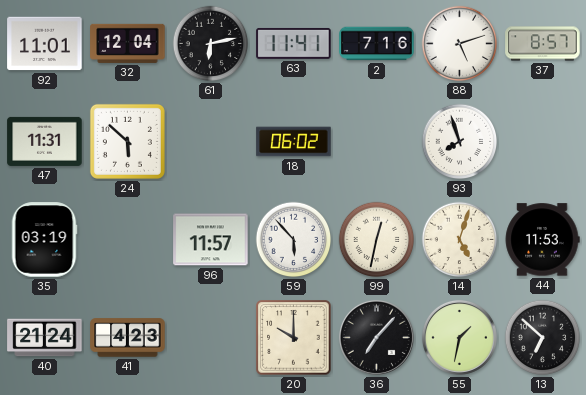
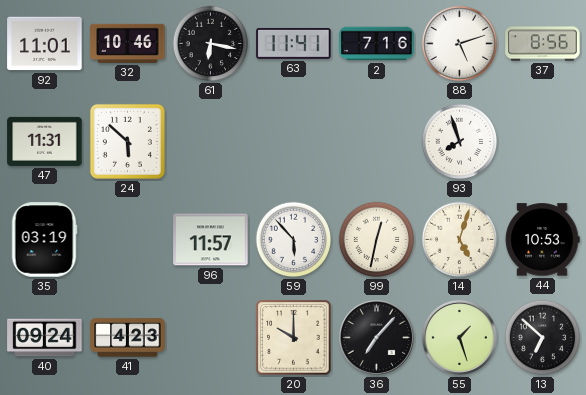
32: 12:04 -> 10:46
61: 6:13 -> 6:17
37: 8:57 -> 8:56
18: 06:02 -> none
44: 11:53 -> 10:53
40: 21:24 -> 09:24
55: 1:32 -> 1:27
